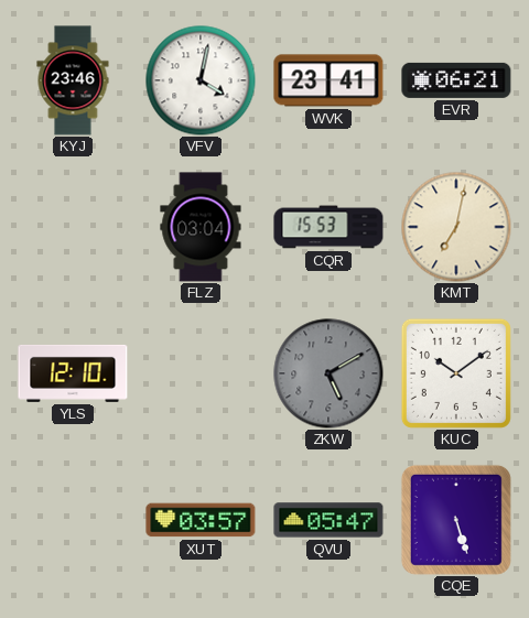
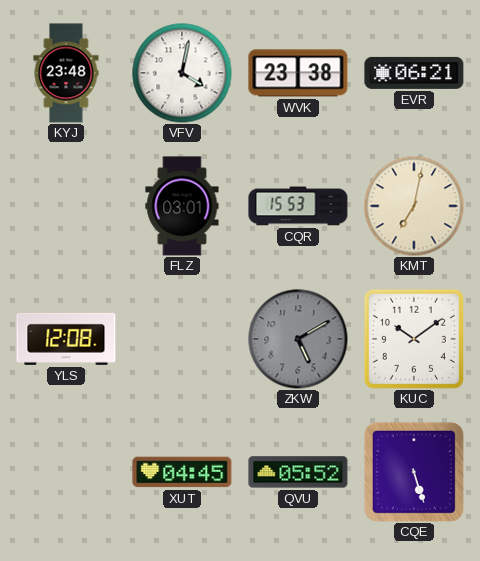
KYJ: 23:46 -> 23:48
WVK: 23:41 -> 23:38
FLZ: 03:04 -> 03:01
YLS: 12:10 -> 12:08
XUT: 03:57 -> 04:45
QVU: 05:47 -> 05:52
